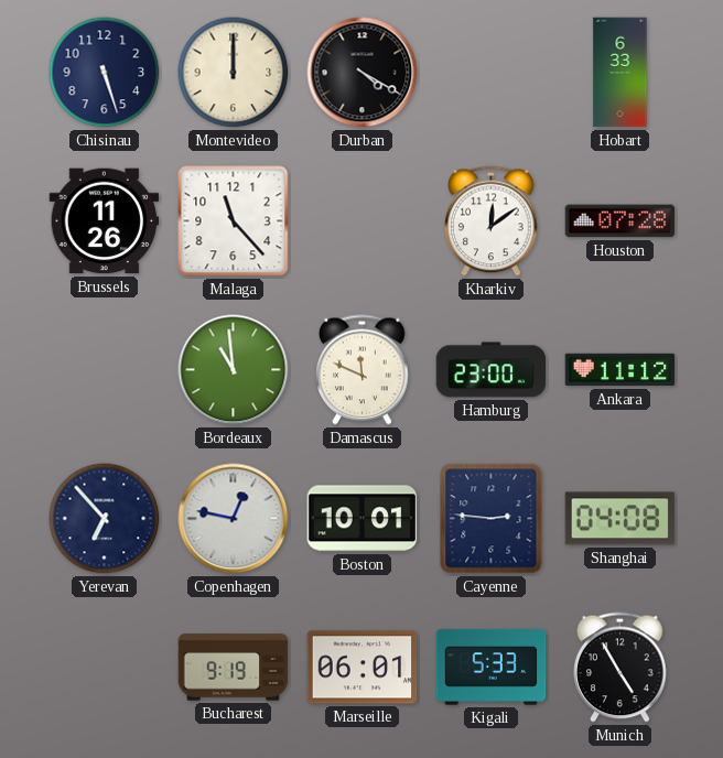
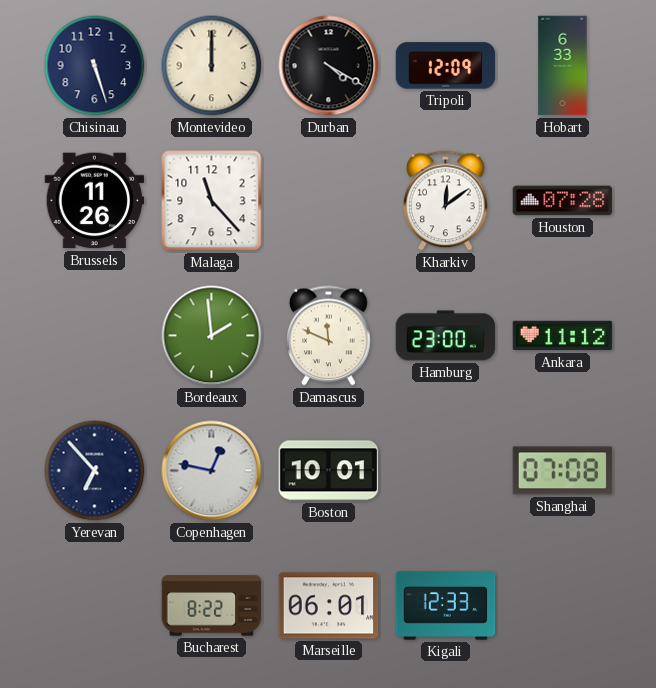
Tripoli: none -> 12:09
Bordeaux: 10:59 -> 1:59
Cayenne: 2:46 -> none
Shanghai: 04:08 -> 07:08
Bucharest: 9:19 -> 8:22
Kigali: 5:33 -> 12:33
Munich: 4:55 -> none
